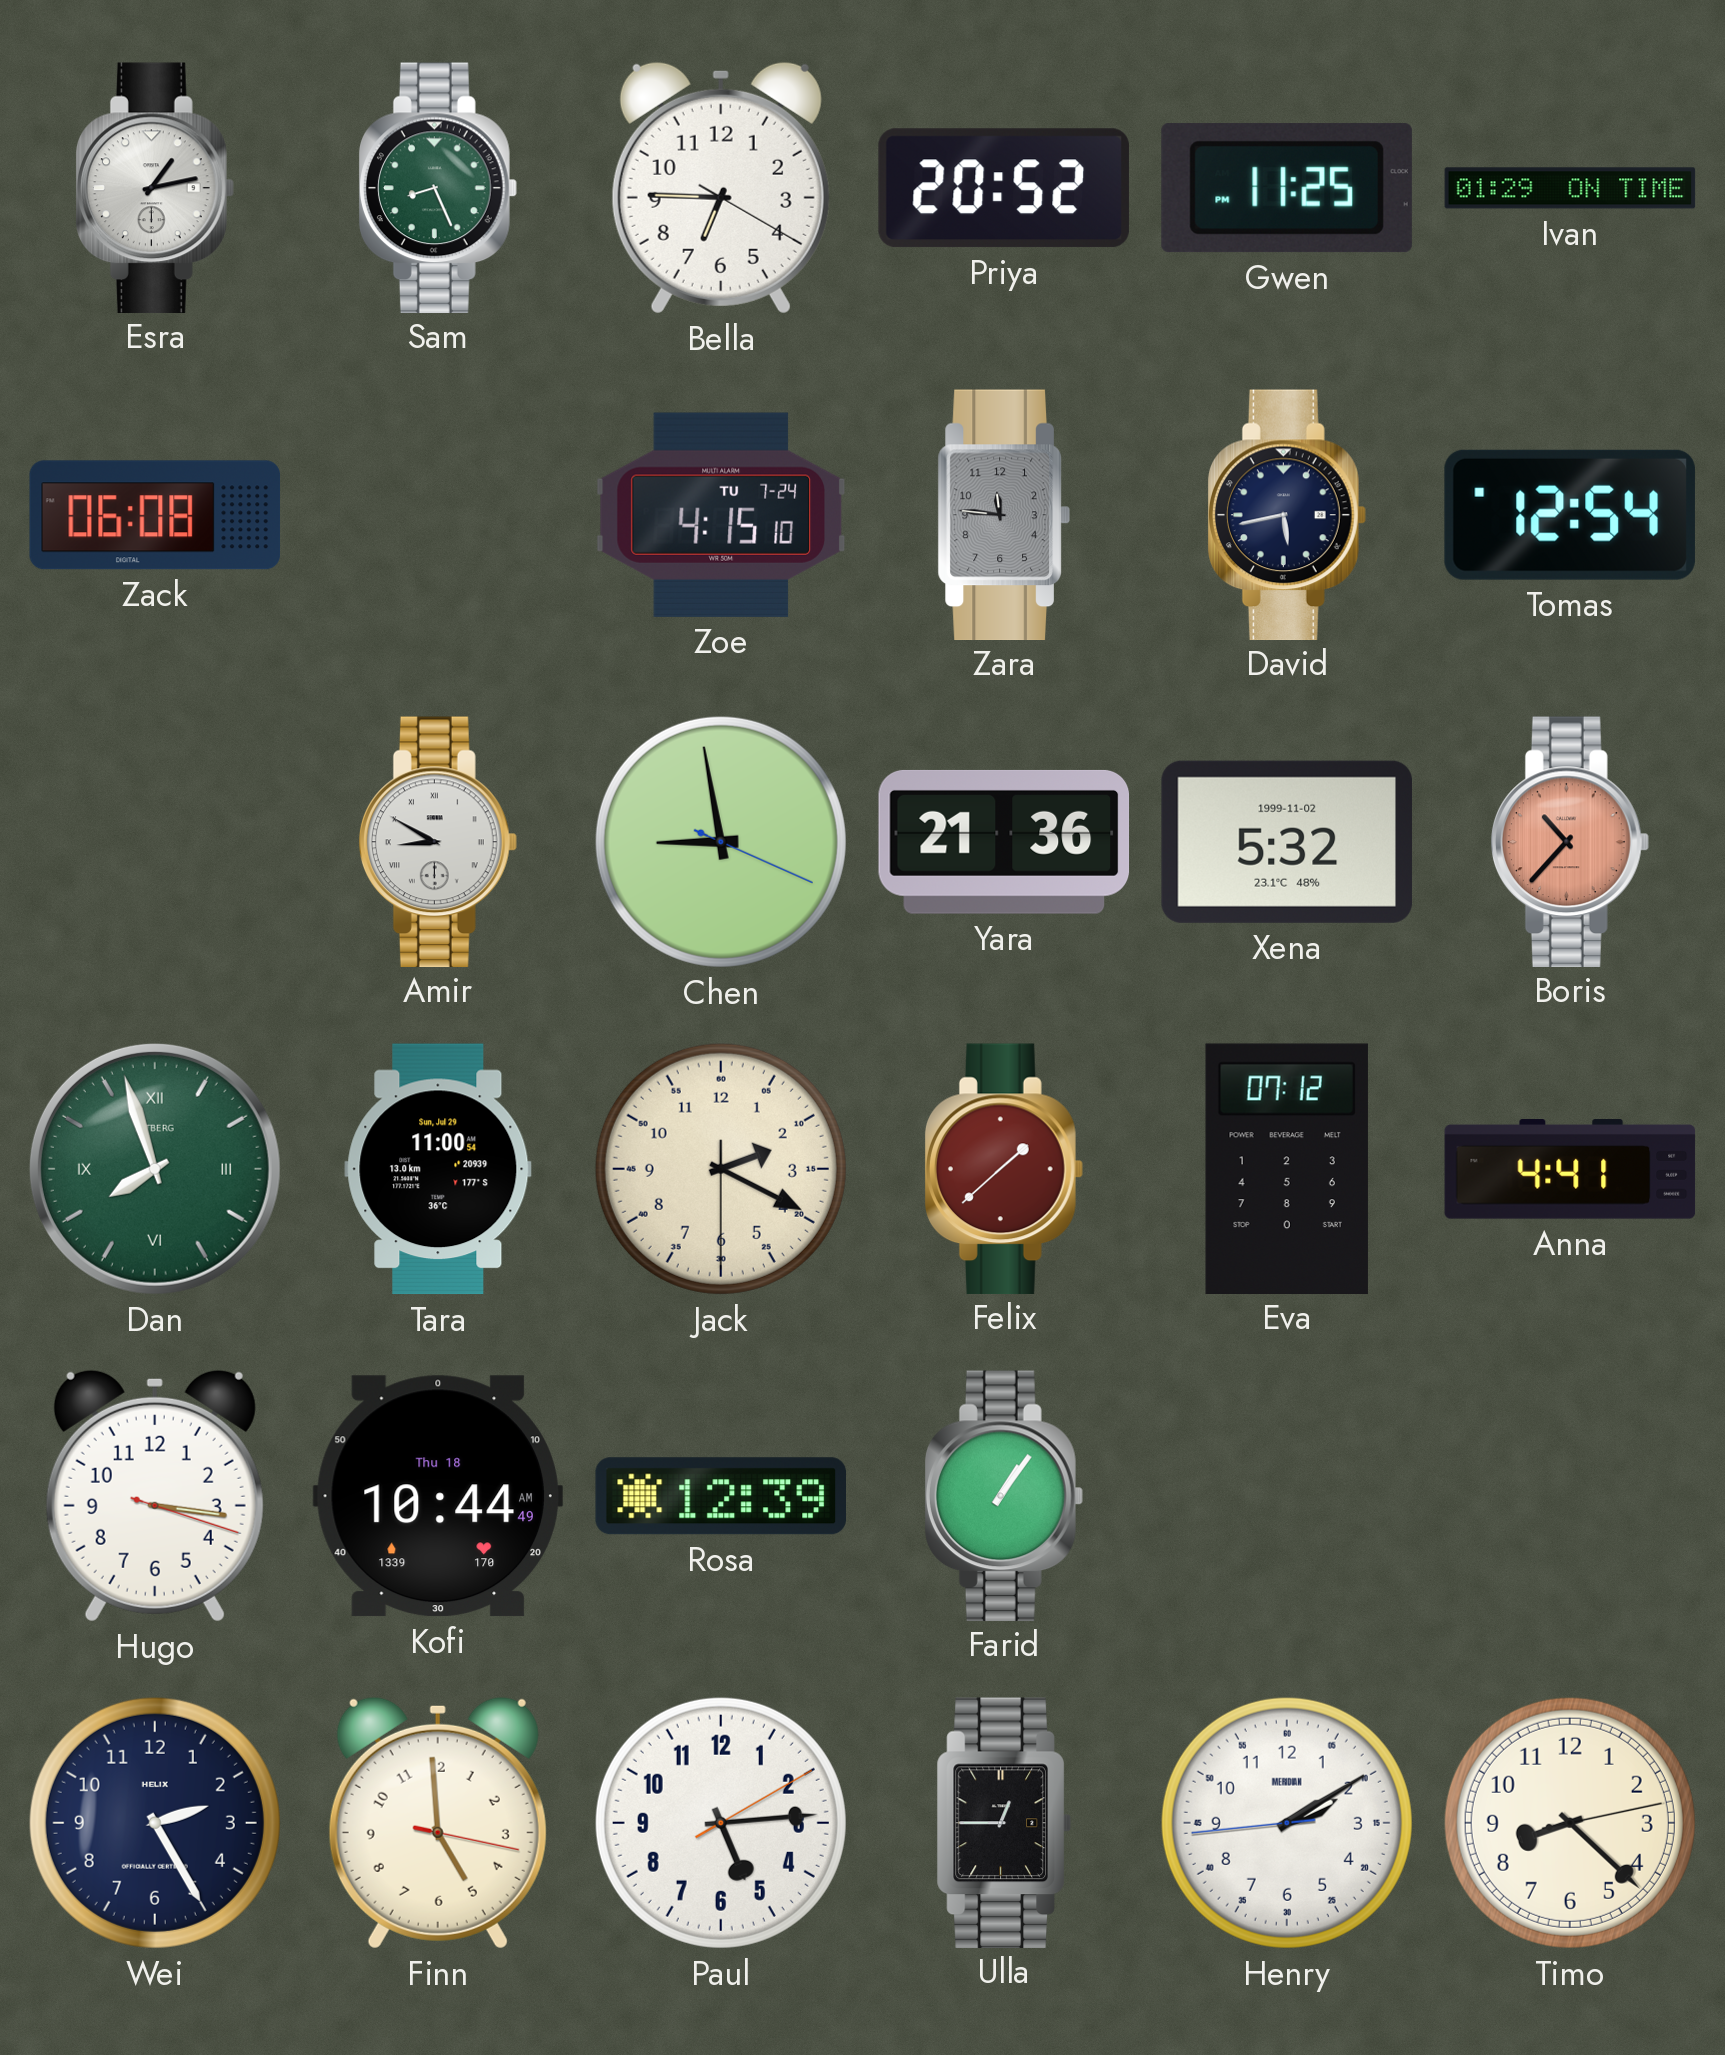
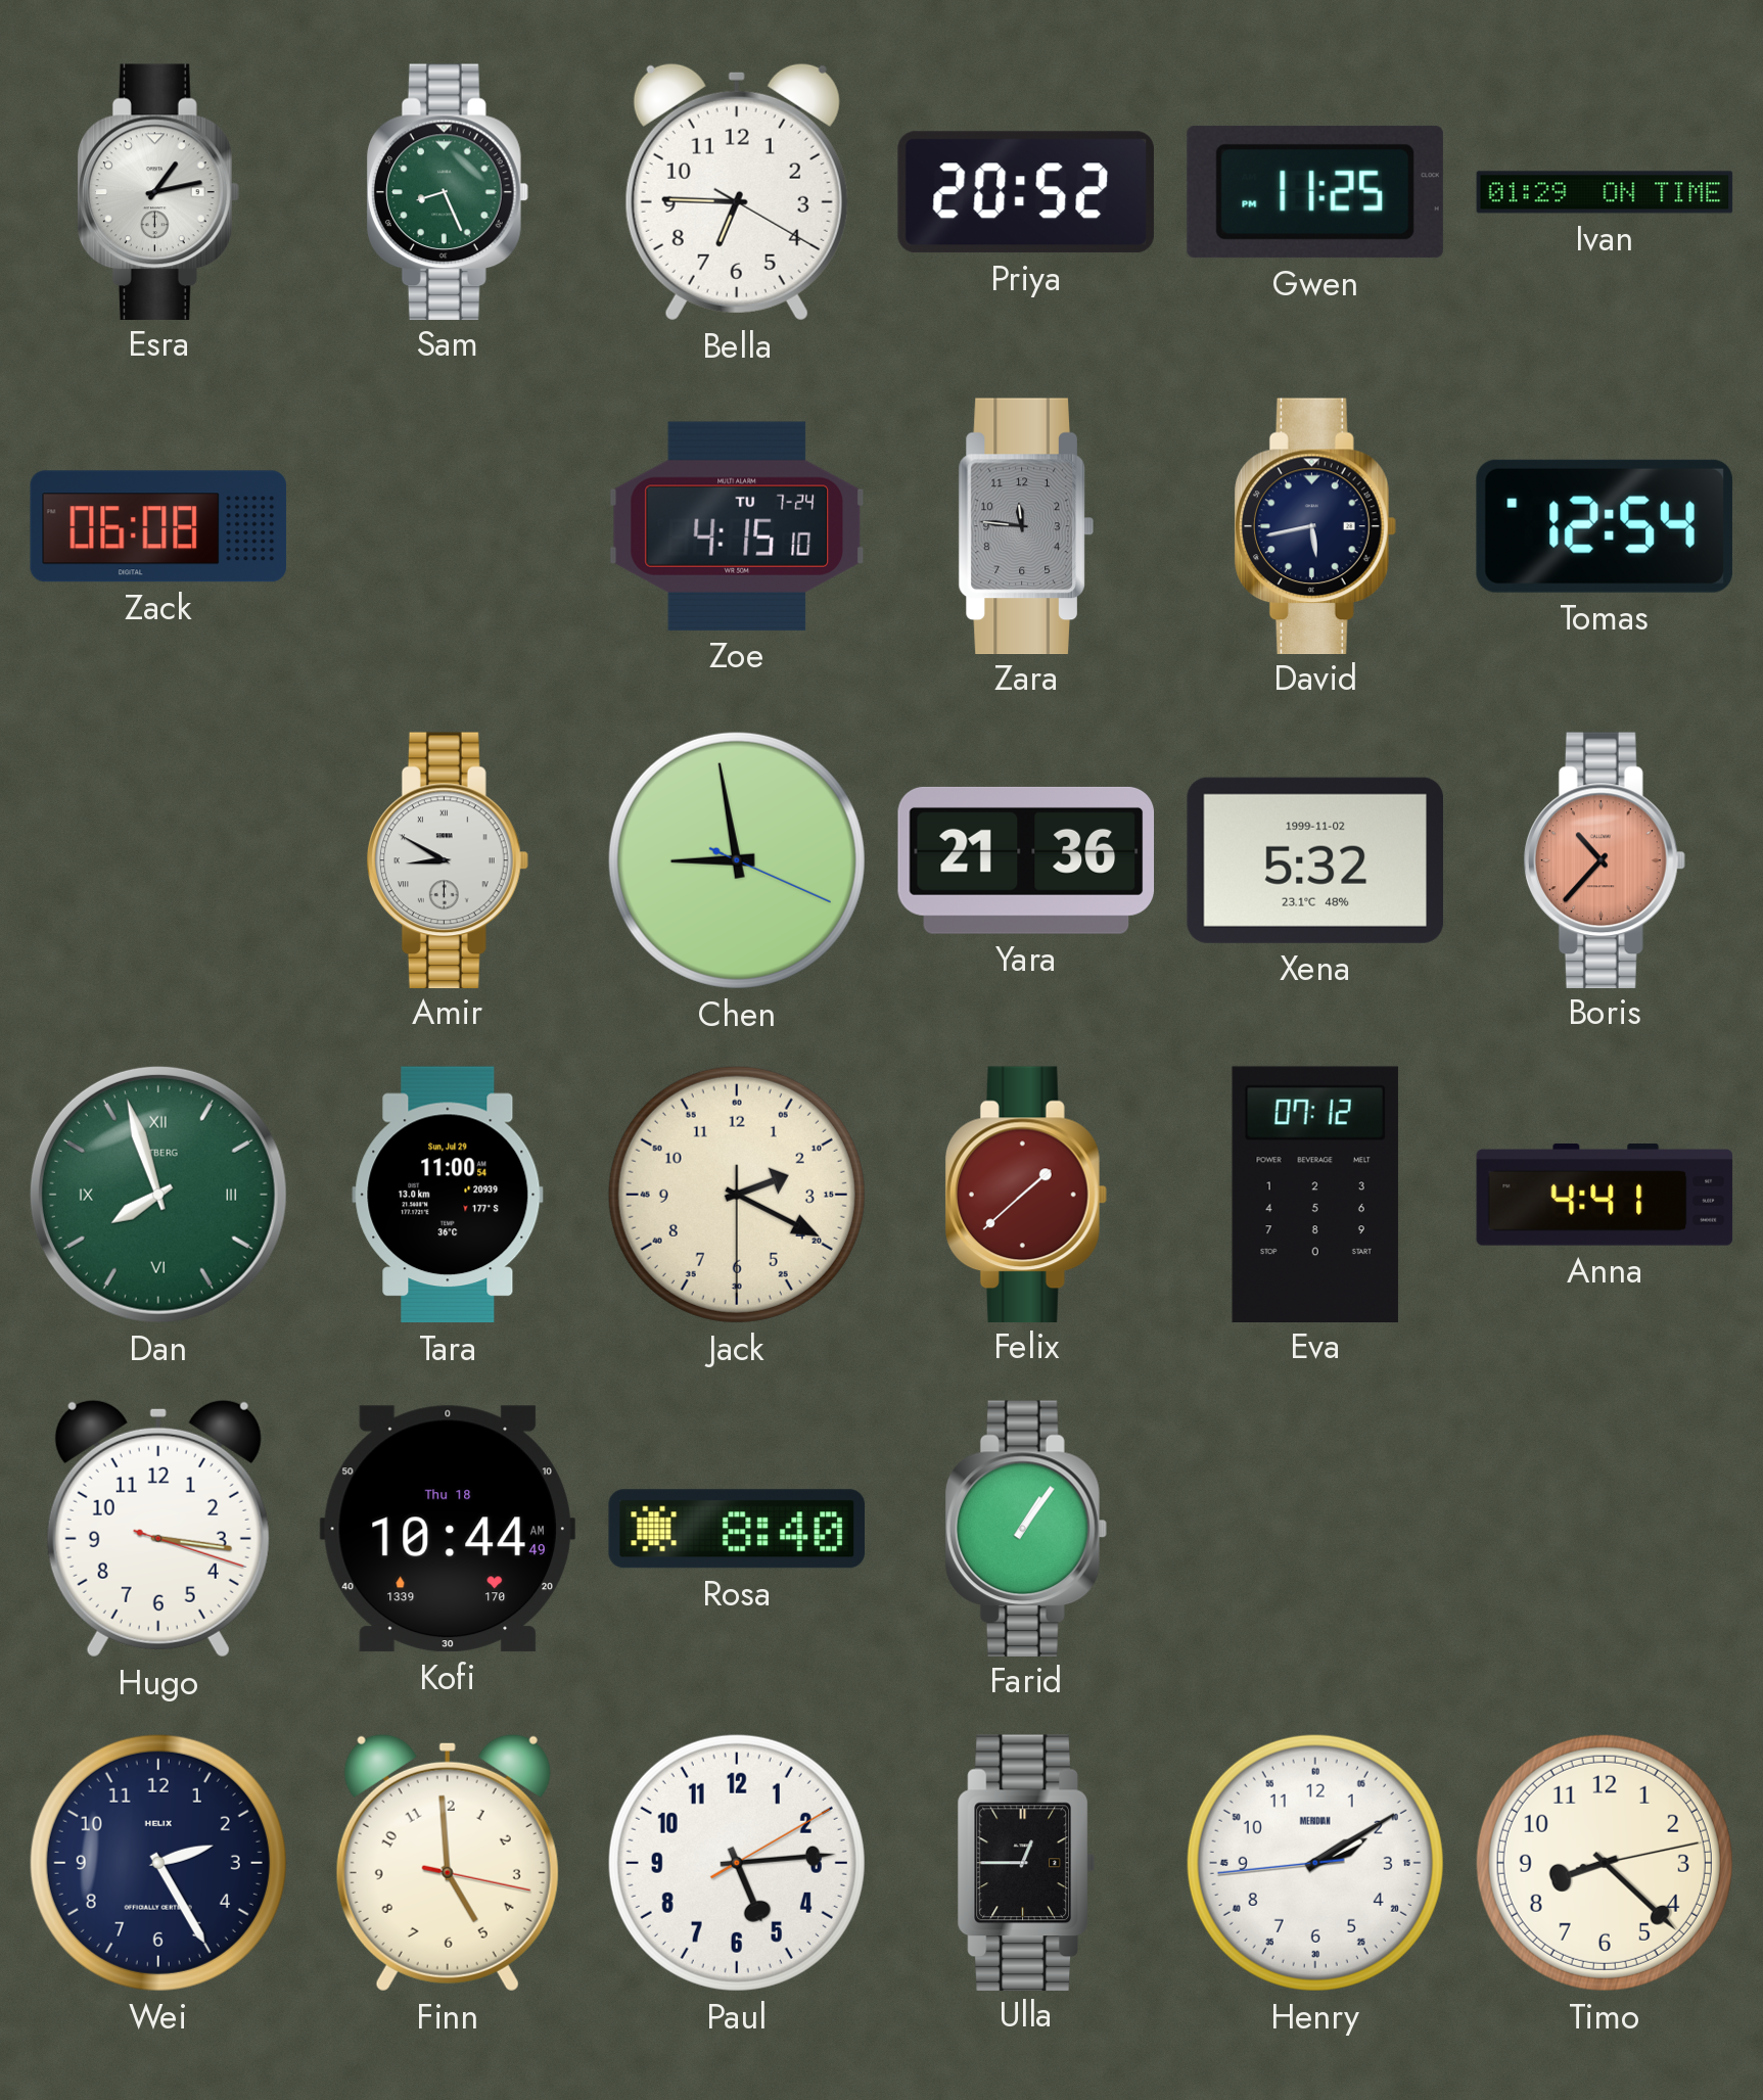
Rosa: 12:39 -> 8:40
